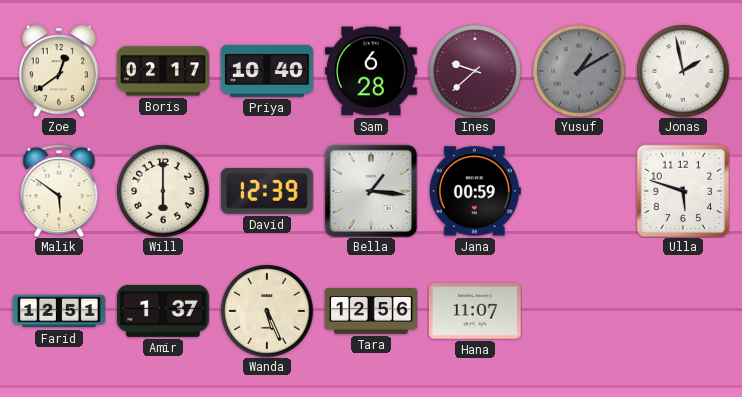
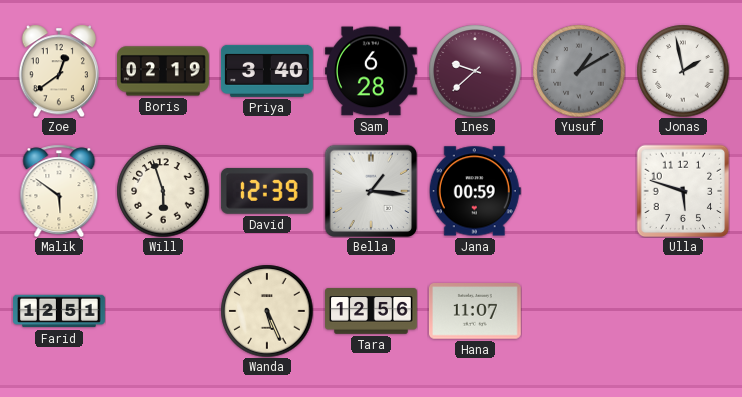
Boris: 02:17 -> 02:19
Priya: 10:40 -> 3:40
Will: 6:00 -> 5:57
Amir: 1:37 -> none
